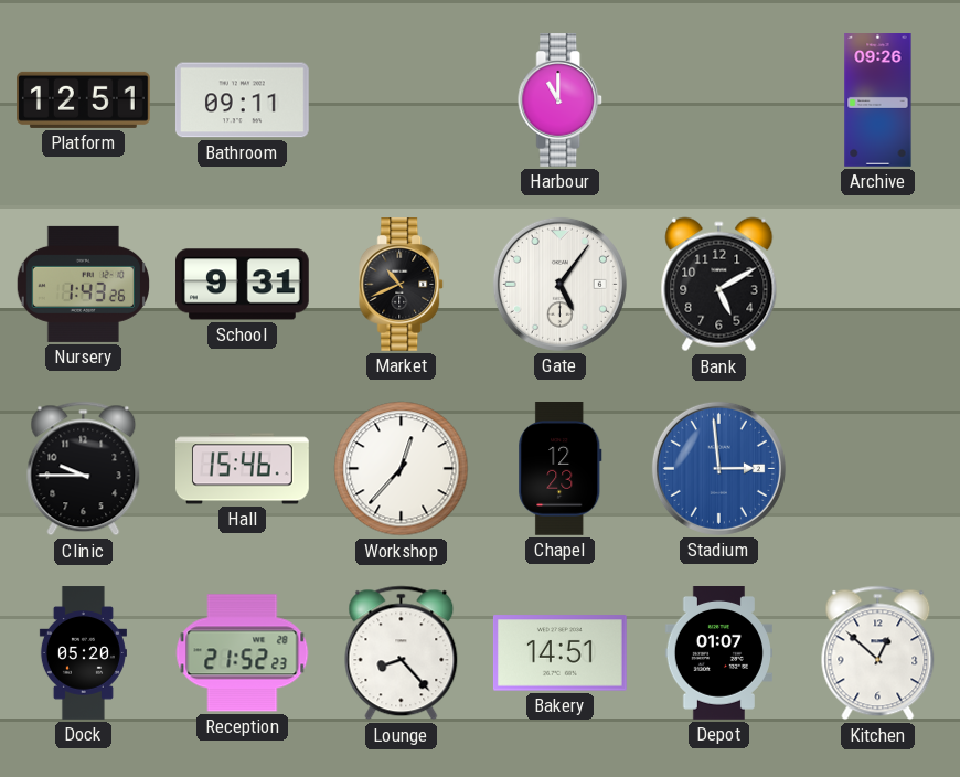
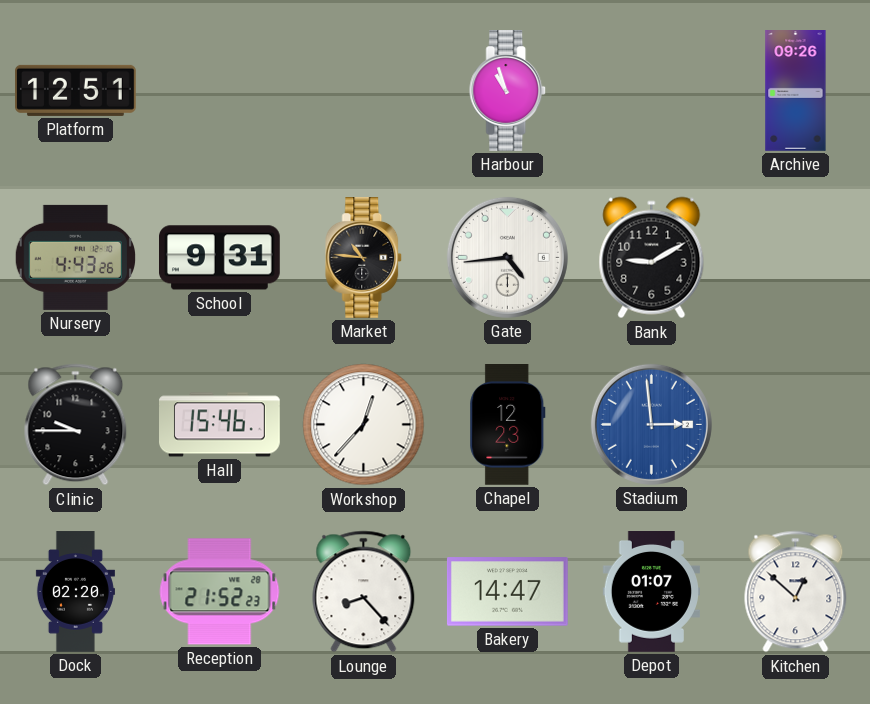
Bathroom: 09:11 -> none
Harbour: 11:00 -> 10:57
Nursery: 1:43 -> 4:43
Market: 10:41 -> 10:46
Gate: 5:06 -> 4:44
Bank: 5:10 -> 9:10
Dock: 05:20 -> 02:20
Bakery: 14:51 -> 14:47
